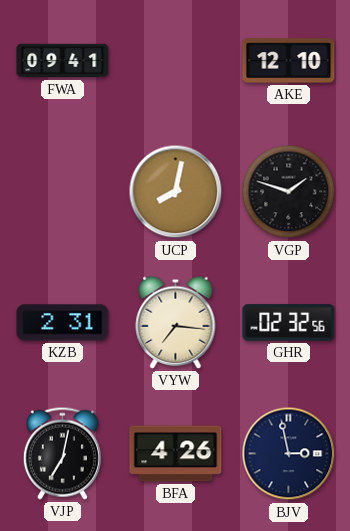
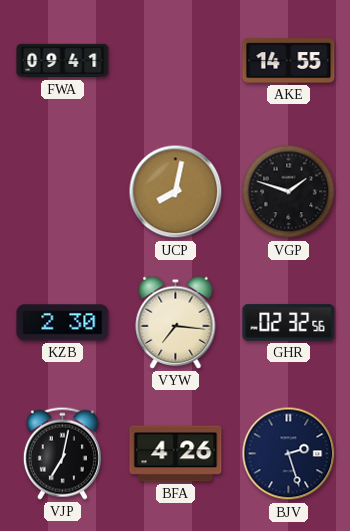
AKE: 12:10 -> 14:55
KZB: 2:31 -> 2:30
BJV: 2:58 -> 2:27
